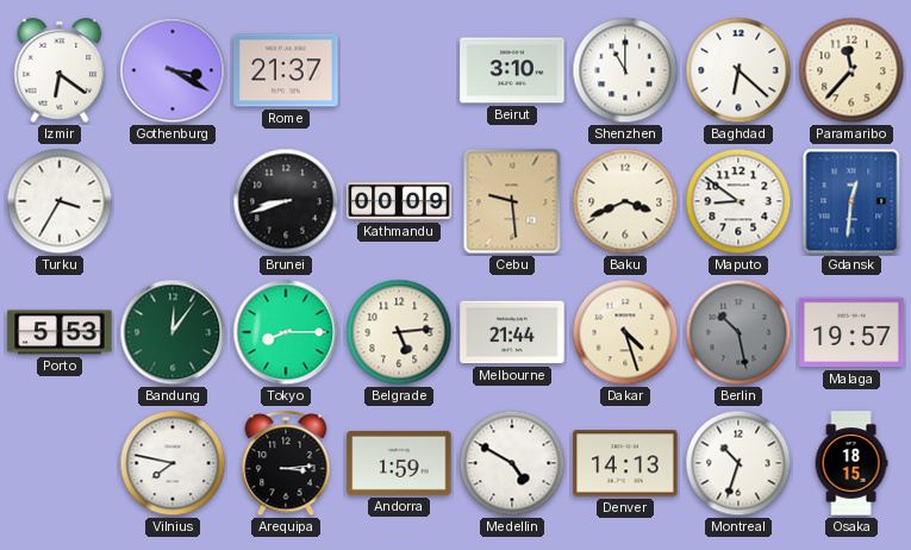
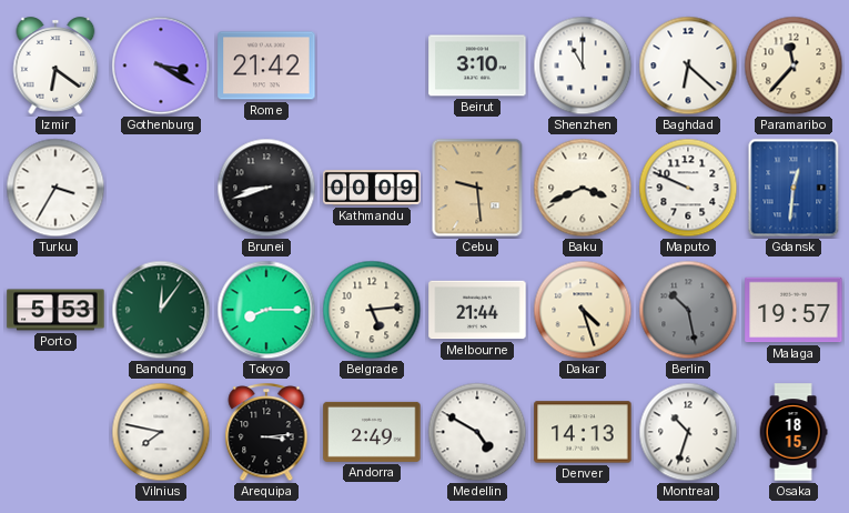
Rome: 21:37 -> 21:42
Maputo: 8:51 -> 9:49
Andorra: 1:59 -> 2:49
